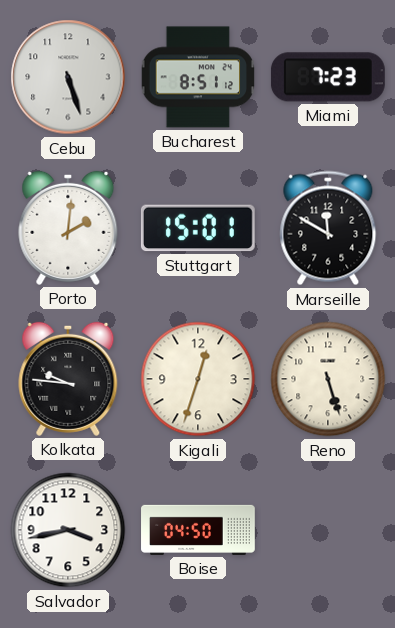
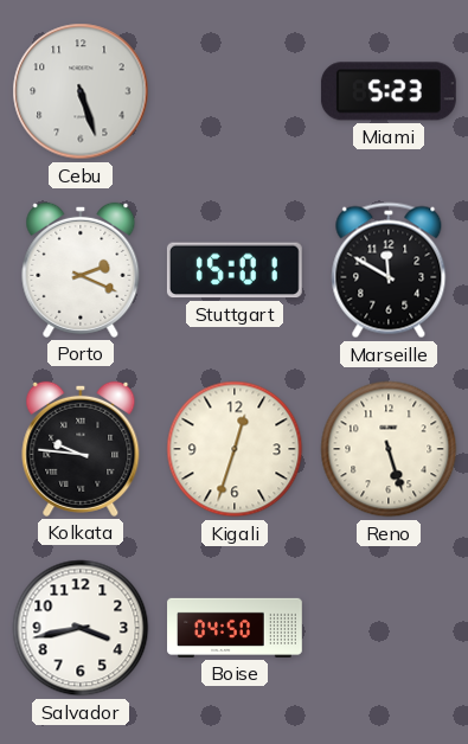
Bucharest: 8:51 -> none
Miami: 7:23 -> 5:23
Porto: 2:01 -> 2:19
